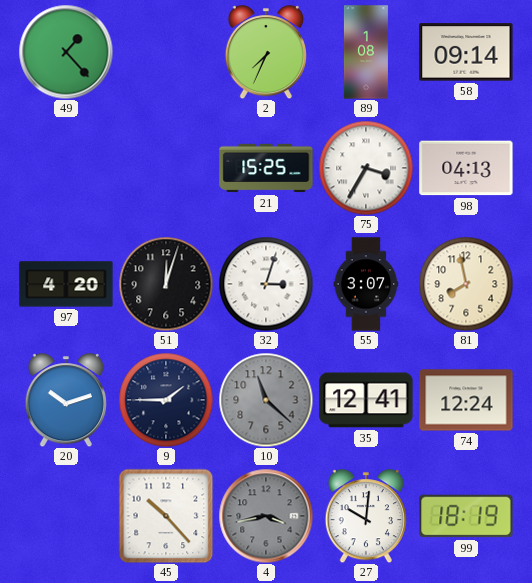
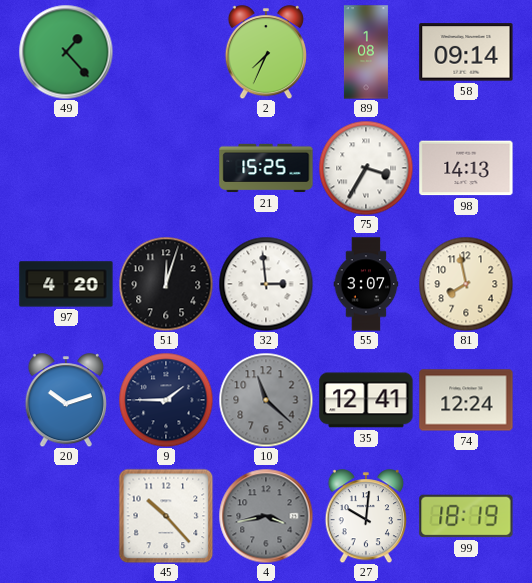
98: 04:13 -> 14:13
32: 3:03 -> 2:59
